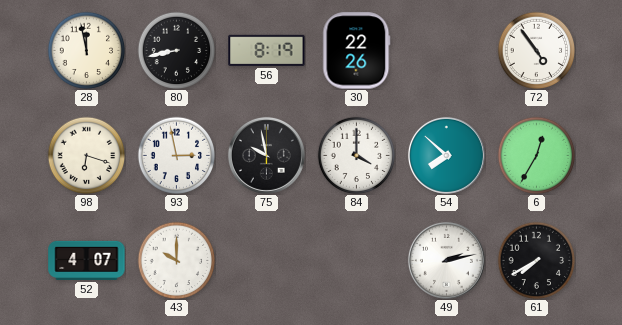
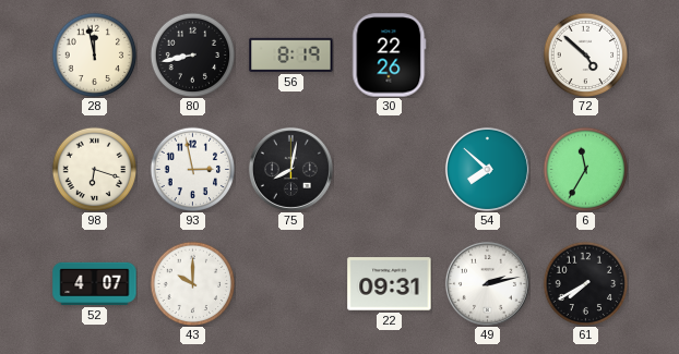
72: 4:54 -> 4:52
75: 9:58 -> 8:02
84: 4:00 -> none
6: 12:35 -> 11:35
22: none -> 09:31
